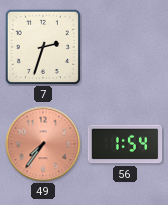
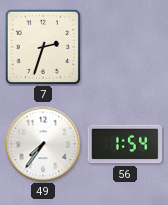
49 dial: salmon -> white
